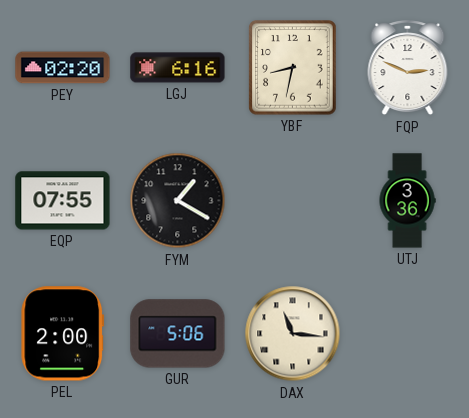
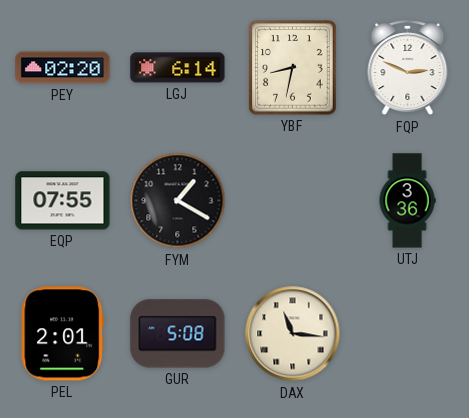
LGJ: 6:16 -> 6:14
PEL: 2:00 -> 2:01
GUR: 5:06 -> 5:08
